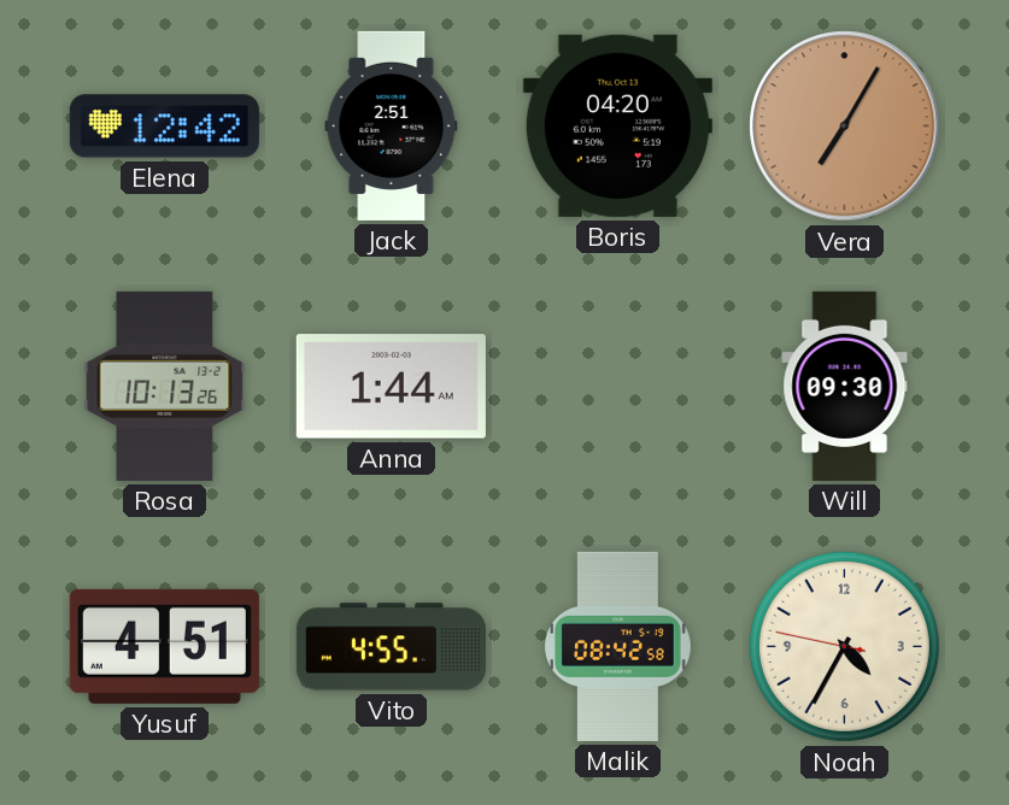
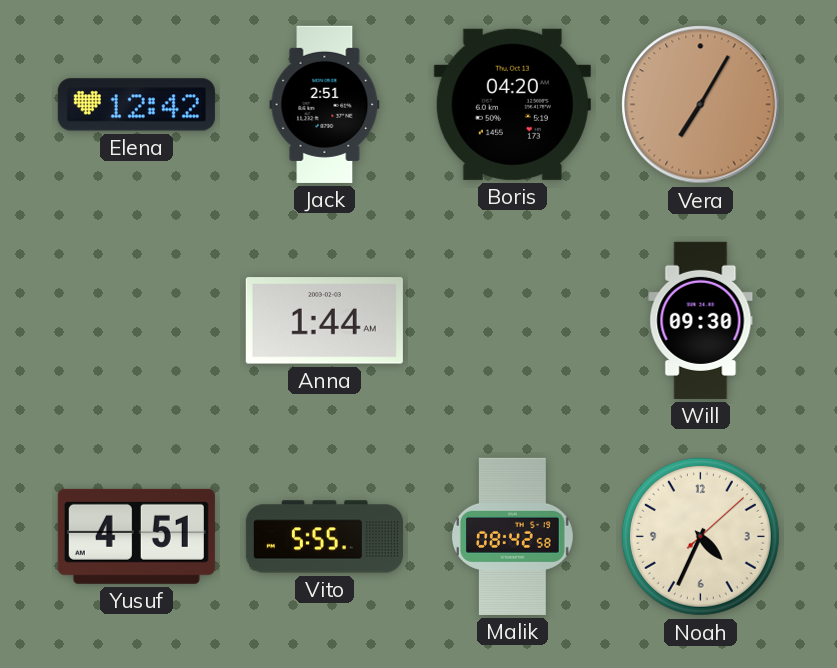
Rosa: 10:13 -> none
Vito: 4:55 -> 5:55
Noah: 4:34:47 -> 4:34:08
